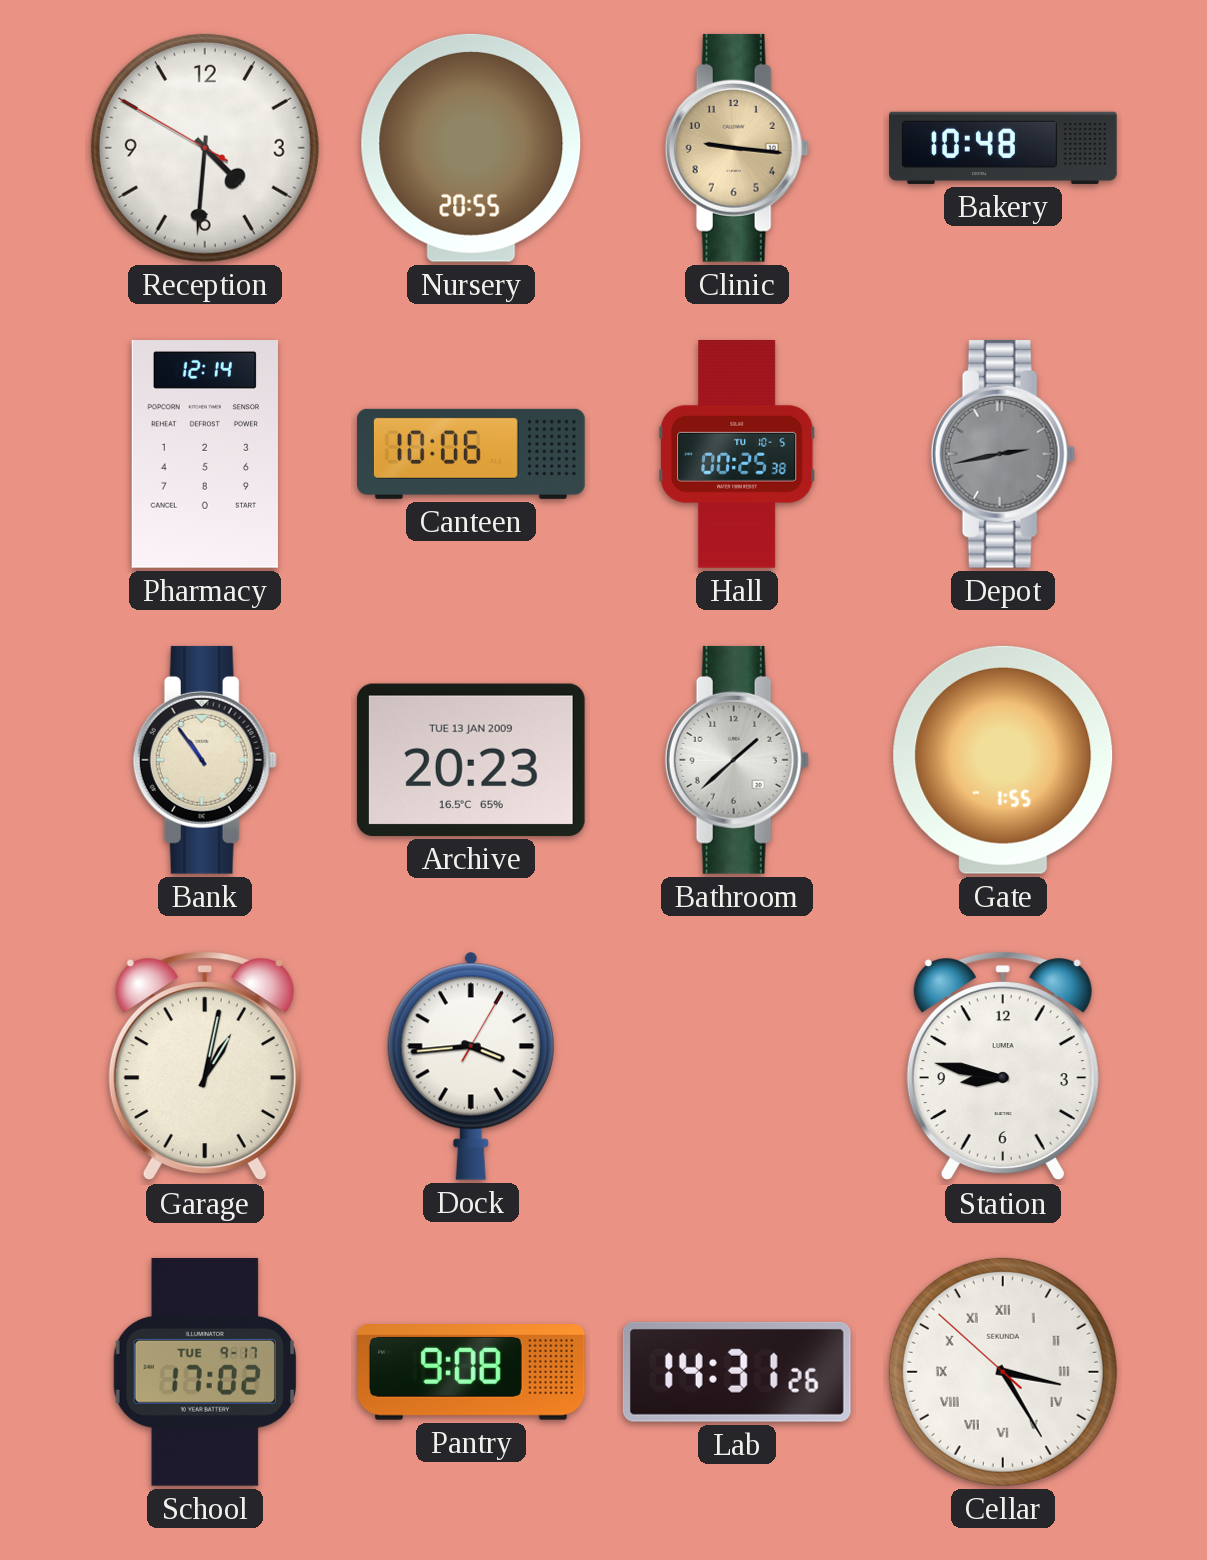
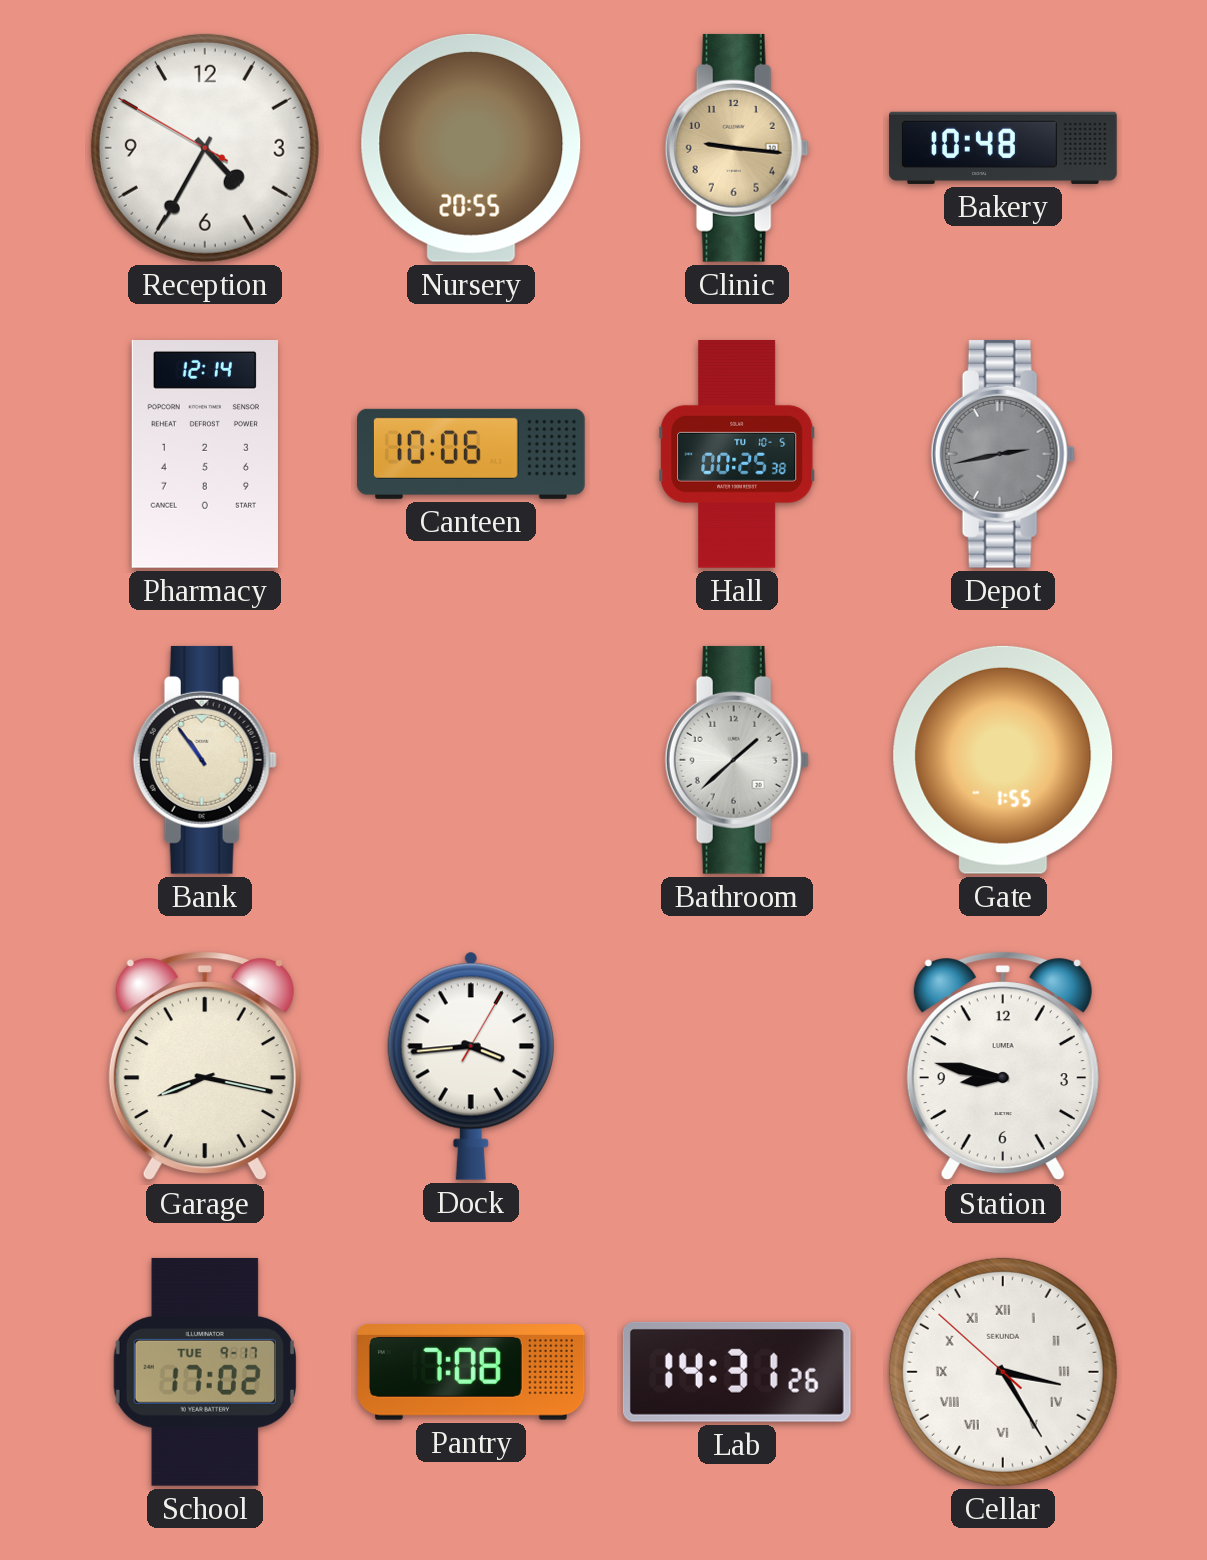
Reception: 4:30 -> 4:34
Archive: 20:23 -> none
Garage: 1:02 -> 8:17
Pantry: 9:08 -> 7:08
